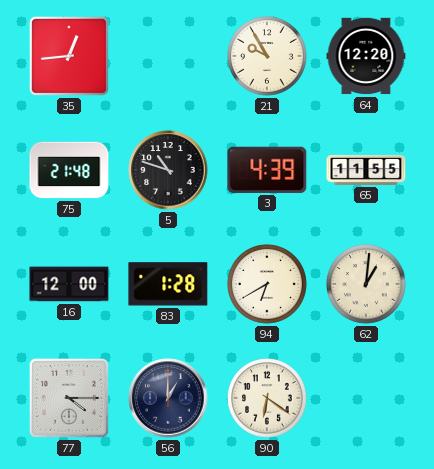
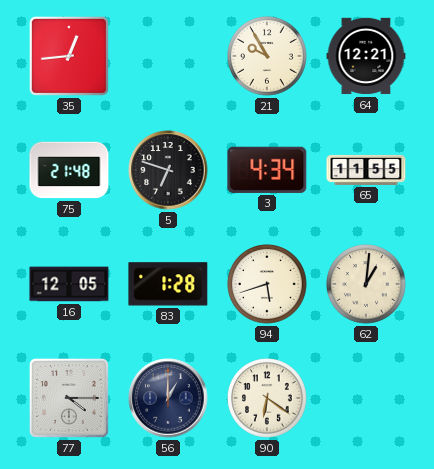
64: 12:20 -> 12:21
5: 10:48 -> 6:48
3: 4:39 -> 4:34
16: 12:00 -> 12:05
94: 6:40 -> 5:42
